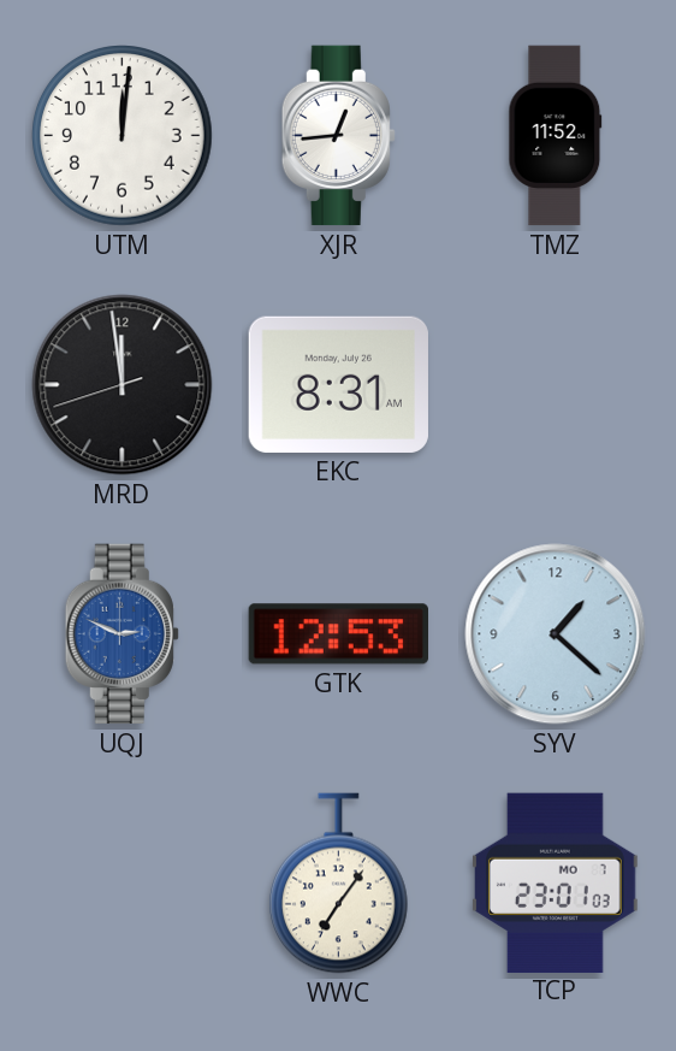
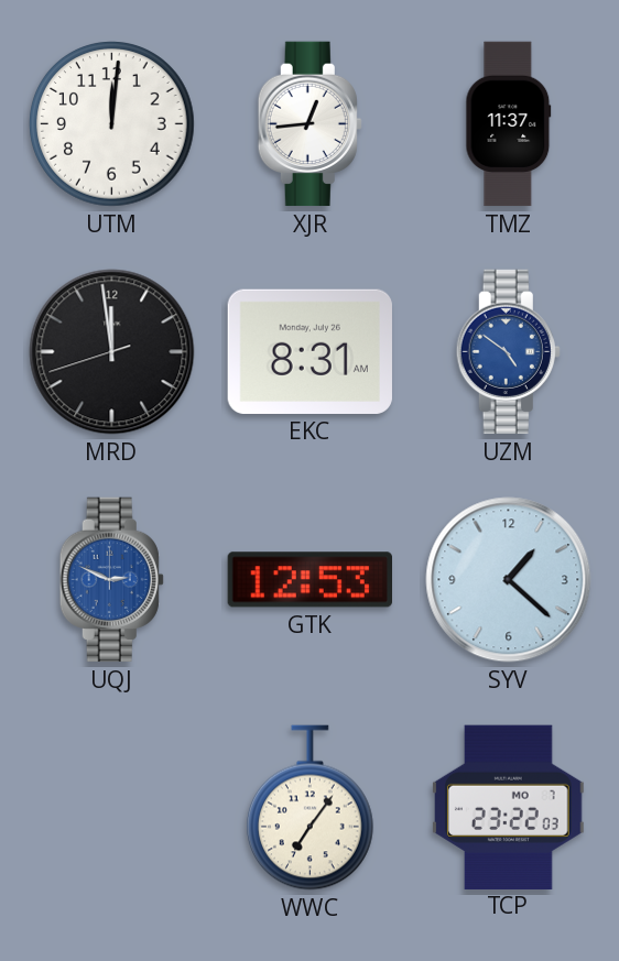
TMZ: 11:52 -> 11:37
UZM: none -> 4:51
TCP: 23:01 -> 23:22
